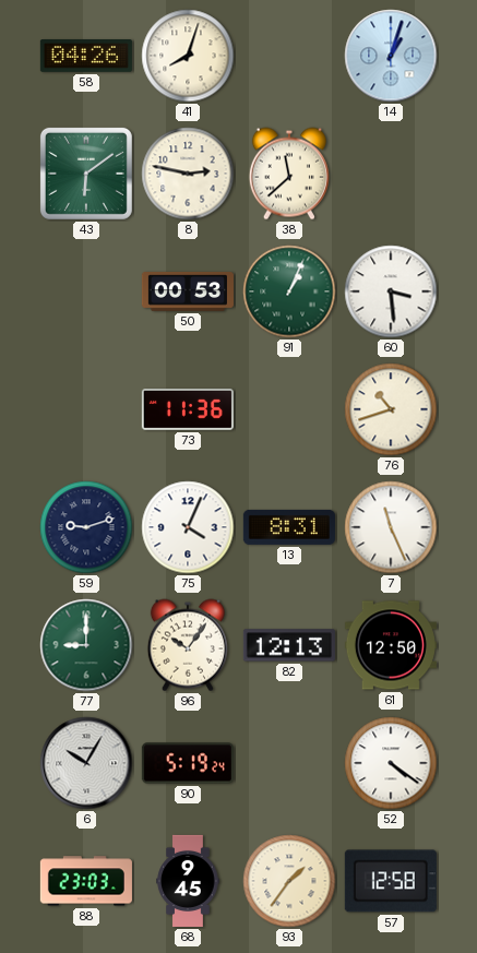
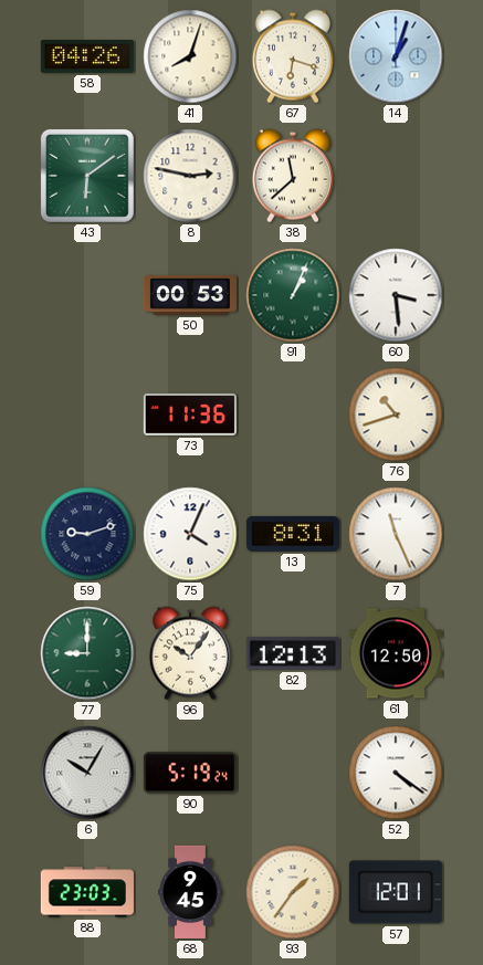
67: none -> 6:18
57: 12:58 -> 12:01
